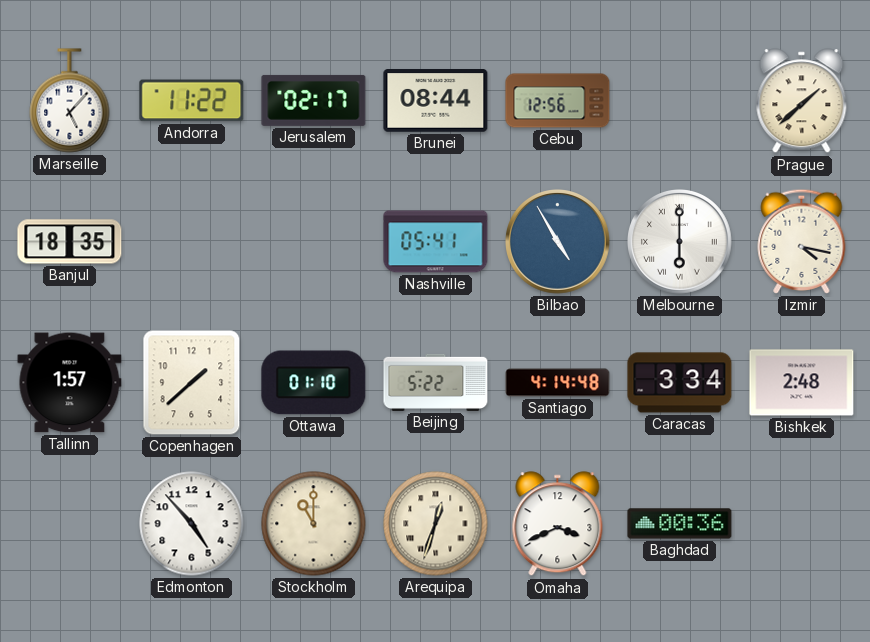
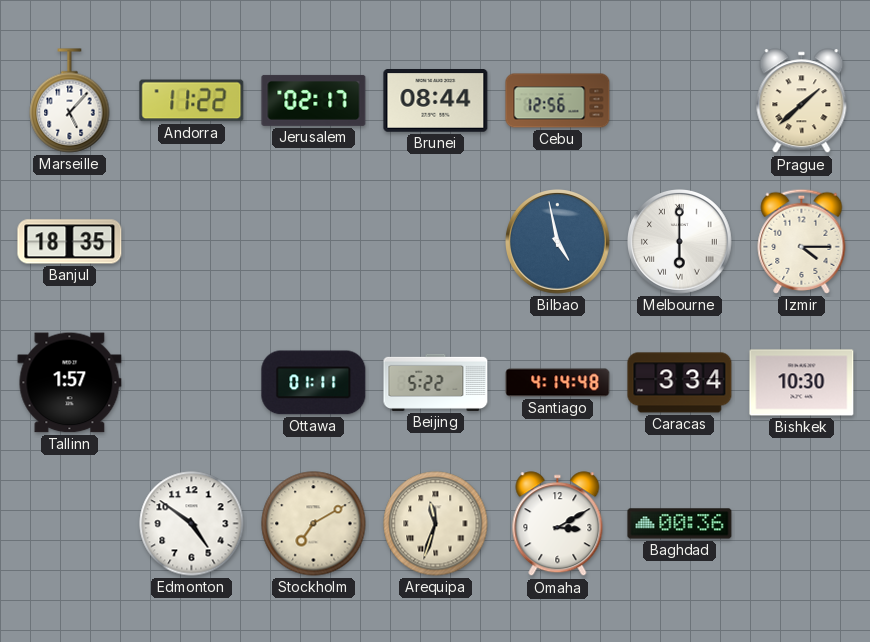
Nashville: 05:41 -> none
Bilbao: 4:55 -> 4:58
Izmir: 4:17 -> 4:15
Copenhagen: 1:38 -> none
Ottawa: 01:10 -> 01:11
Bishkek: 2:48 -> 10:30
Edmonton: 4:53 -> 4:51
Stockholm: 11:00 -> 7:10
Arequipa: 12:33 -> 11:33
Omaha: 3:41 -> 3:10
